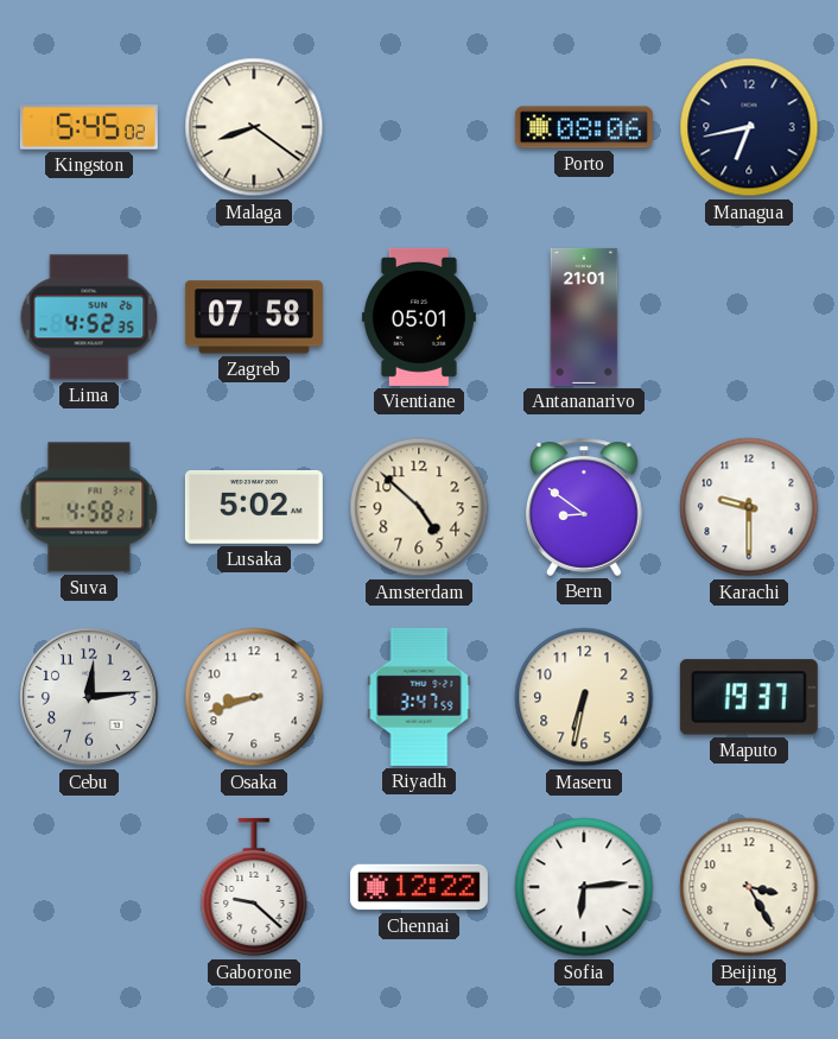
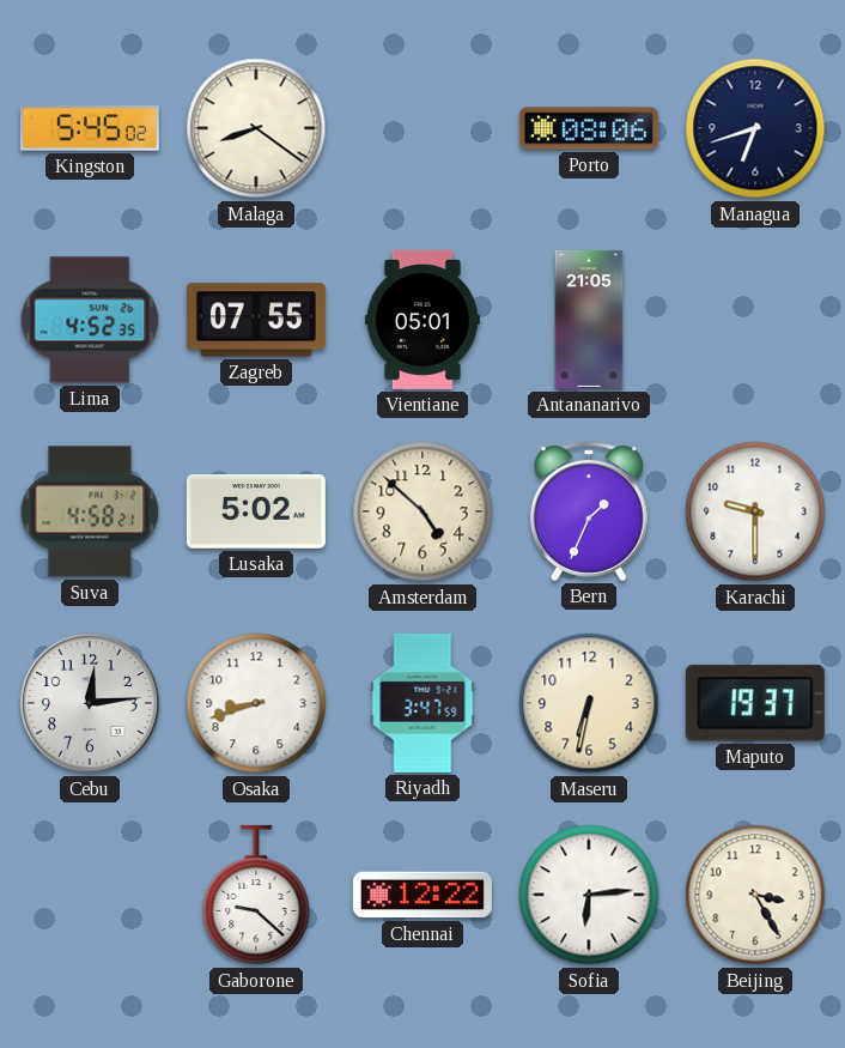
Managua: 6:43 -> 6:42
Zagreb: 07:58 -> 07:55
Antananarivo: 21:01 -> 21:05
Bern: 8:51 -> 1:34
